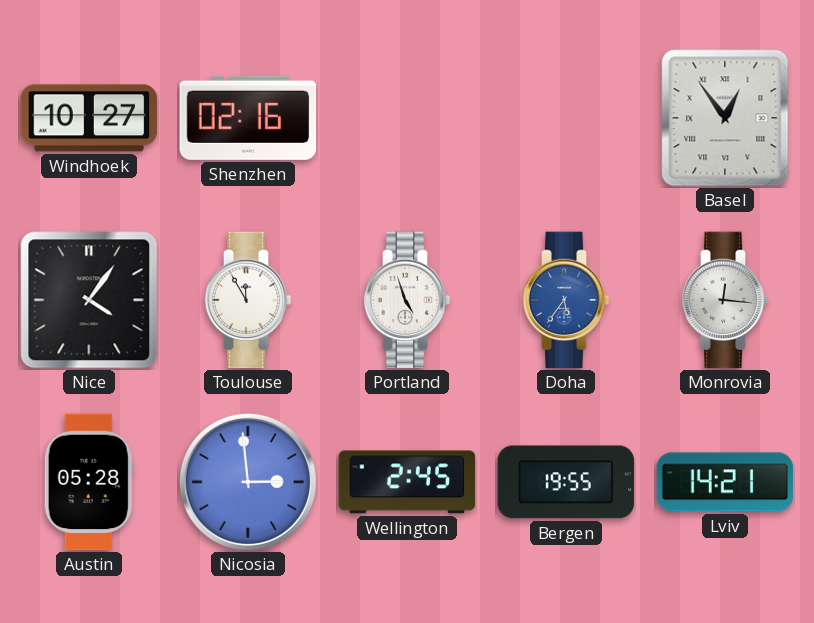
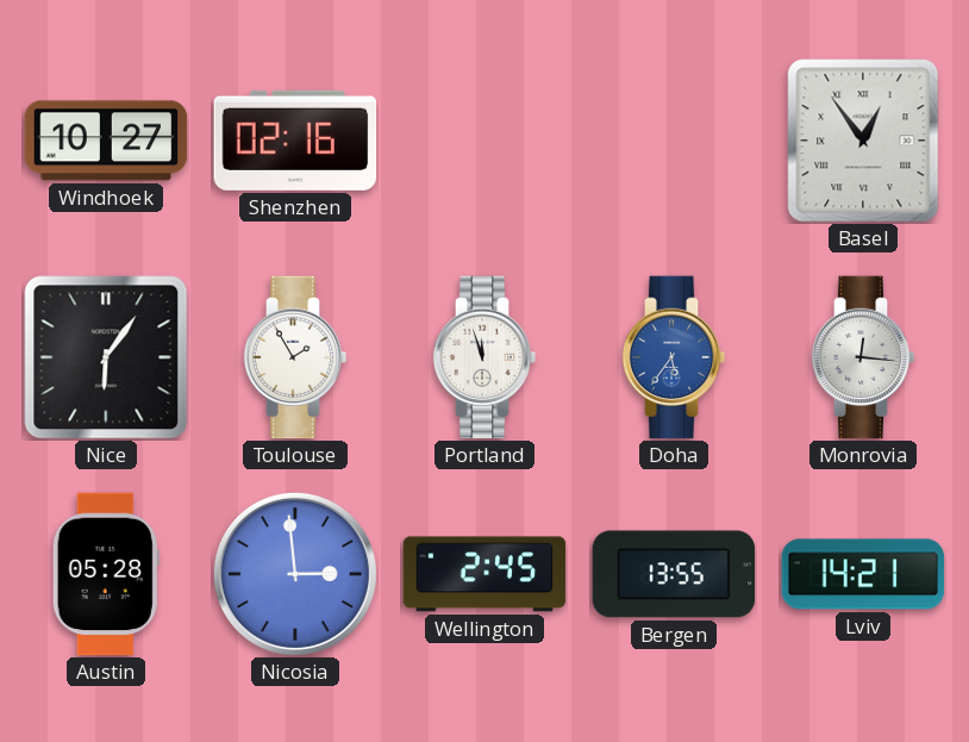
Nice: 4:06 -> 6:06
Toulouse: 11:55 -> 1:55
Portland: 4:57 -> 11:57
Bergen: 19:55 -> 13:55
